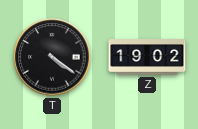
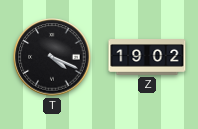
T: 4:21 -> 4:19
